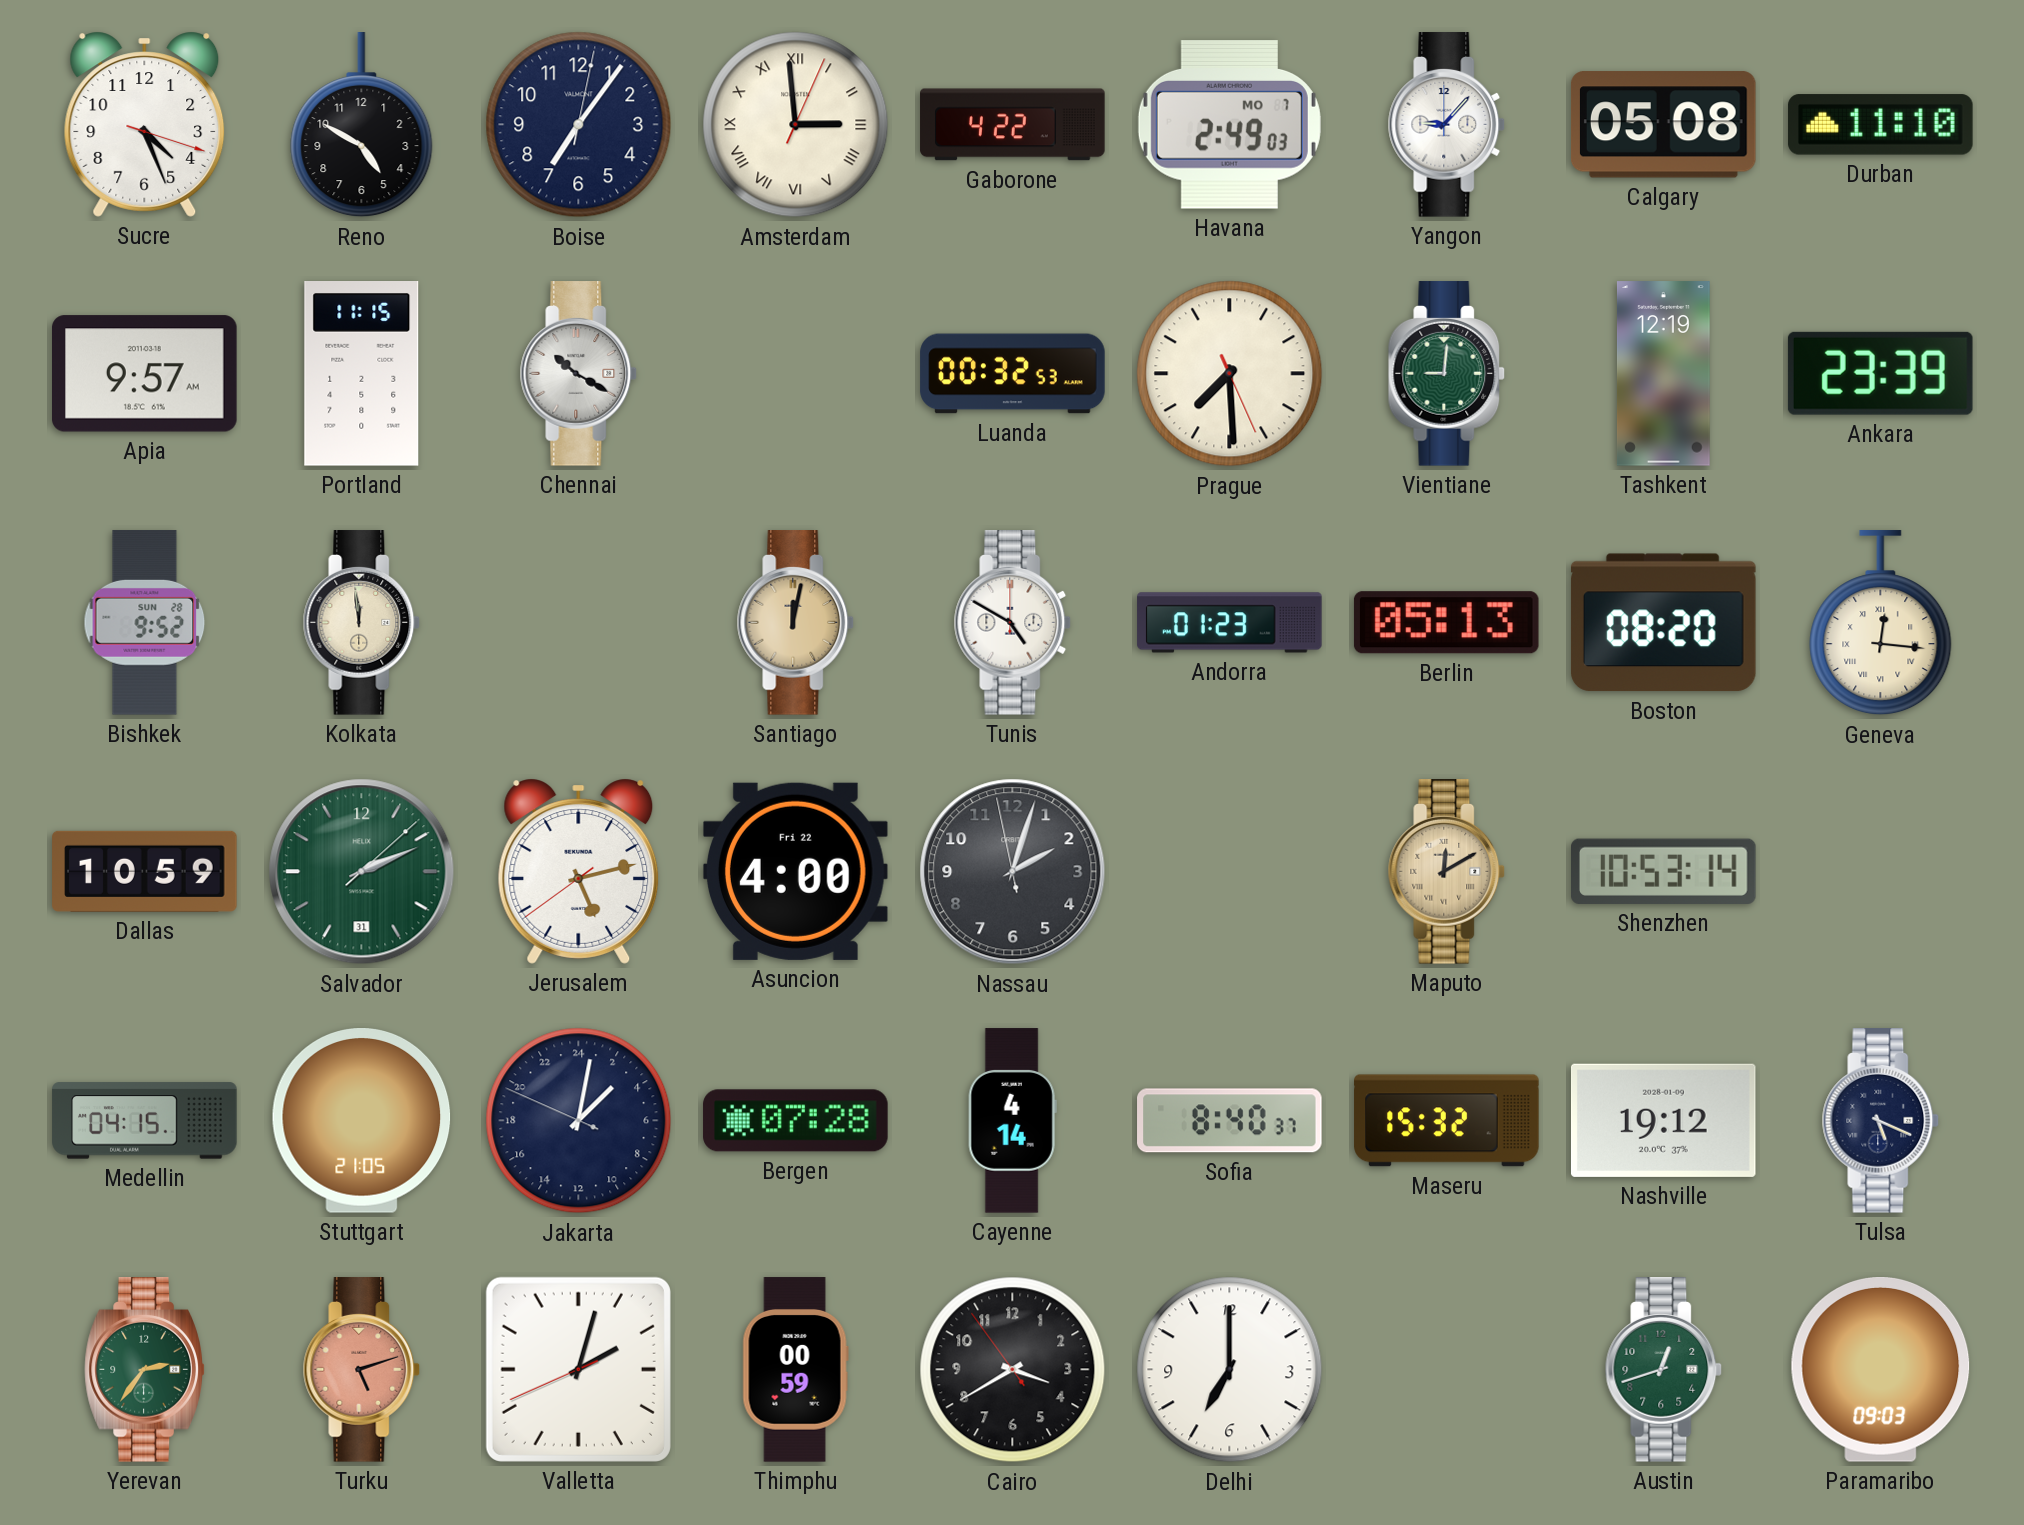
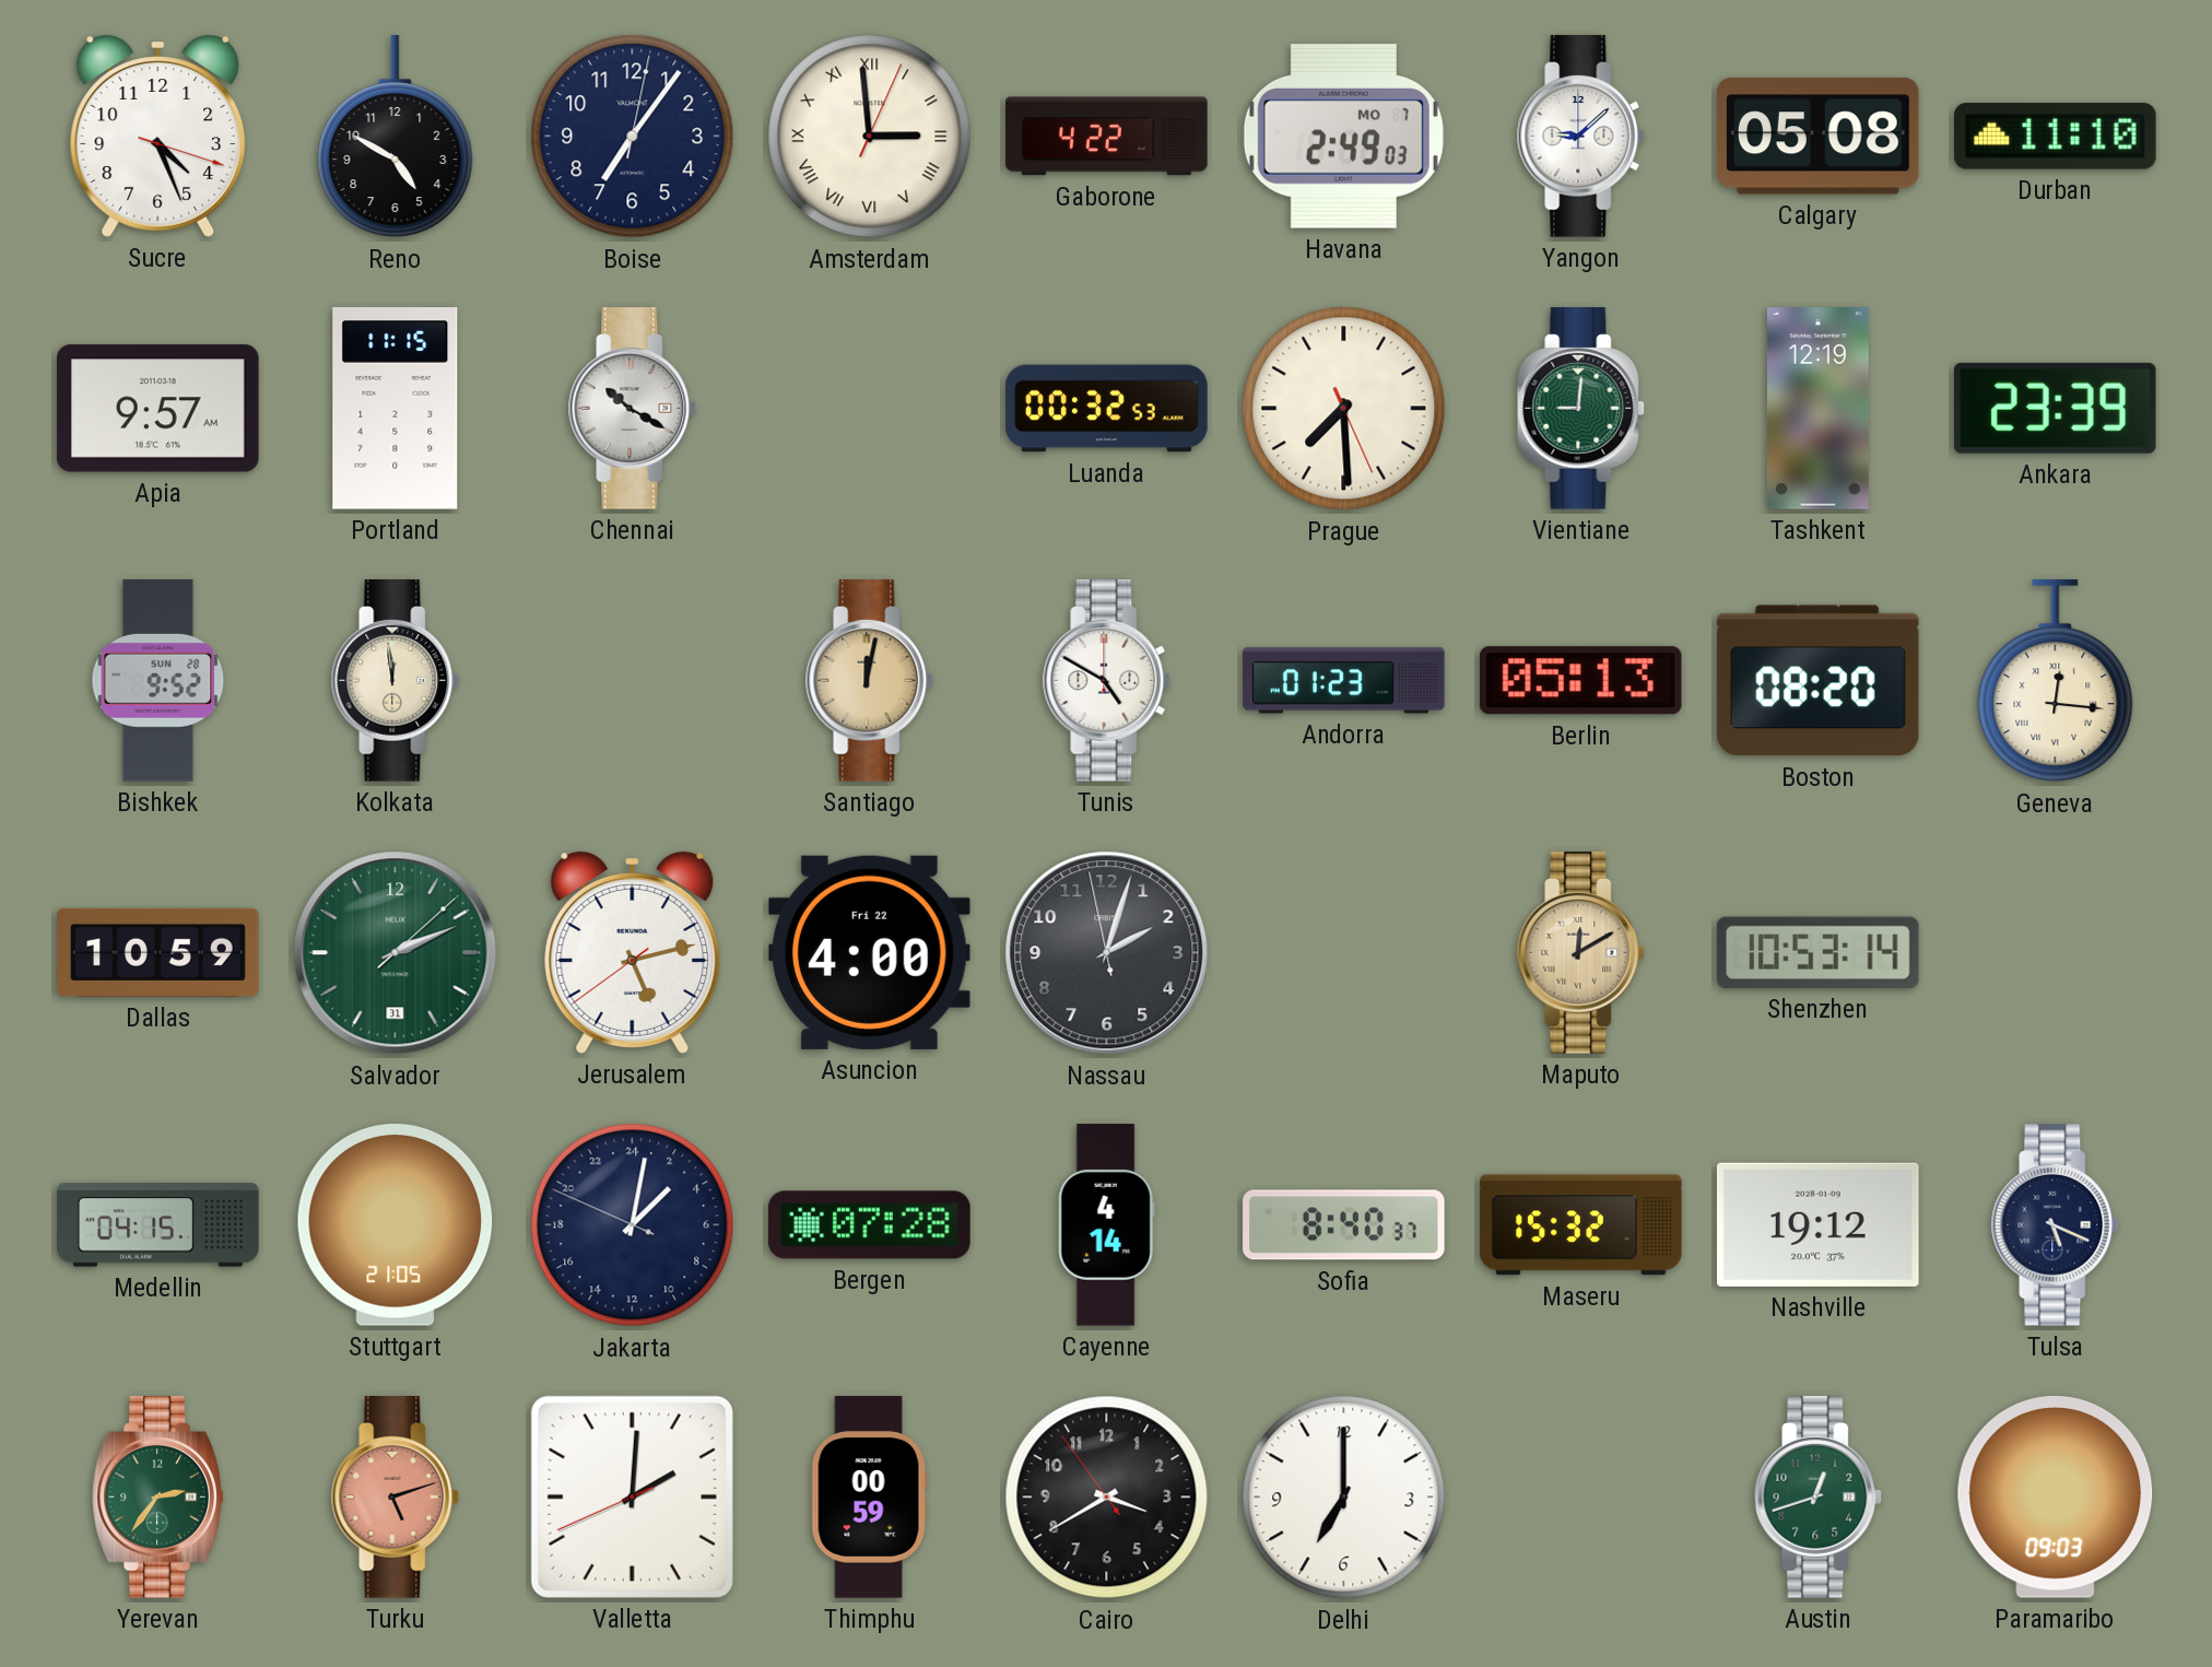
Yangon: 9:07 -> 9:08
Valletta: 2:02 -> 2:00
